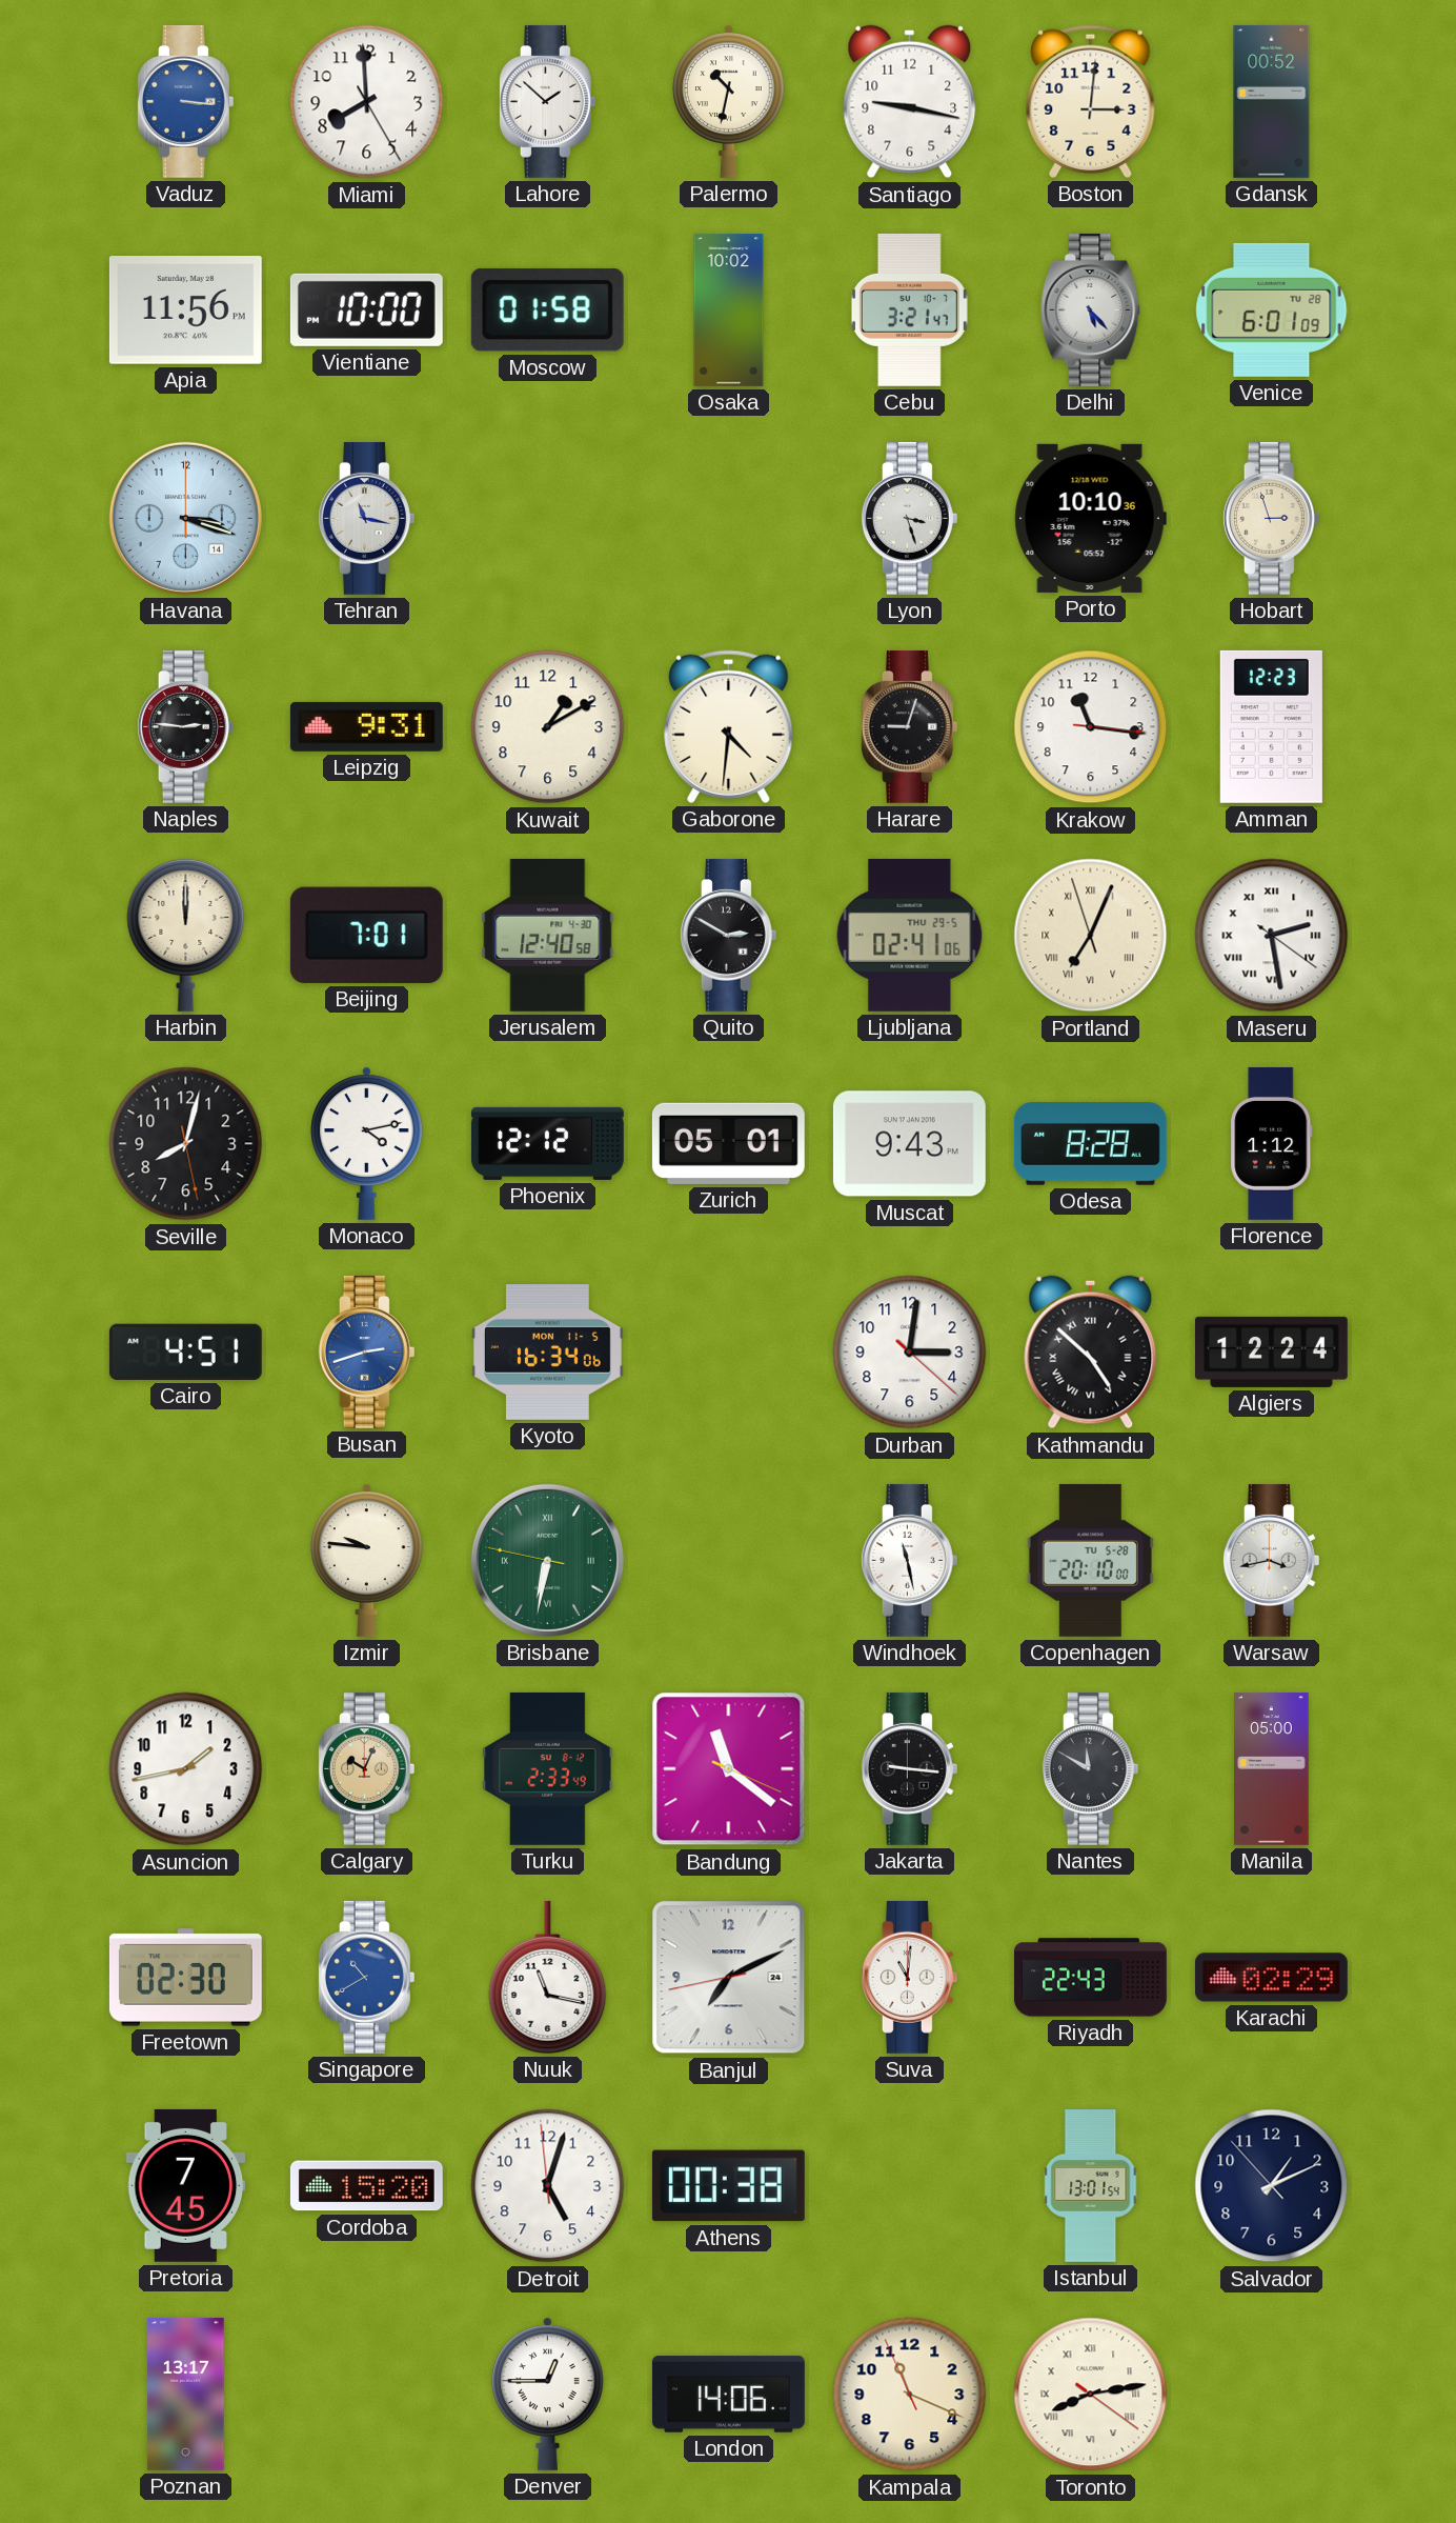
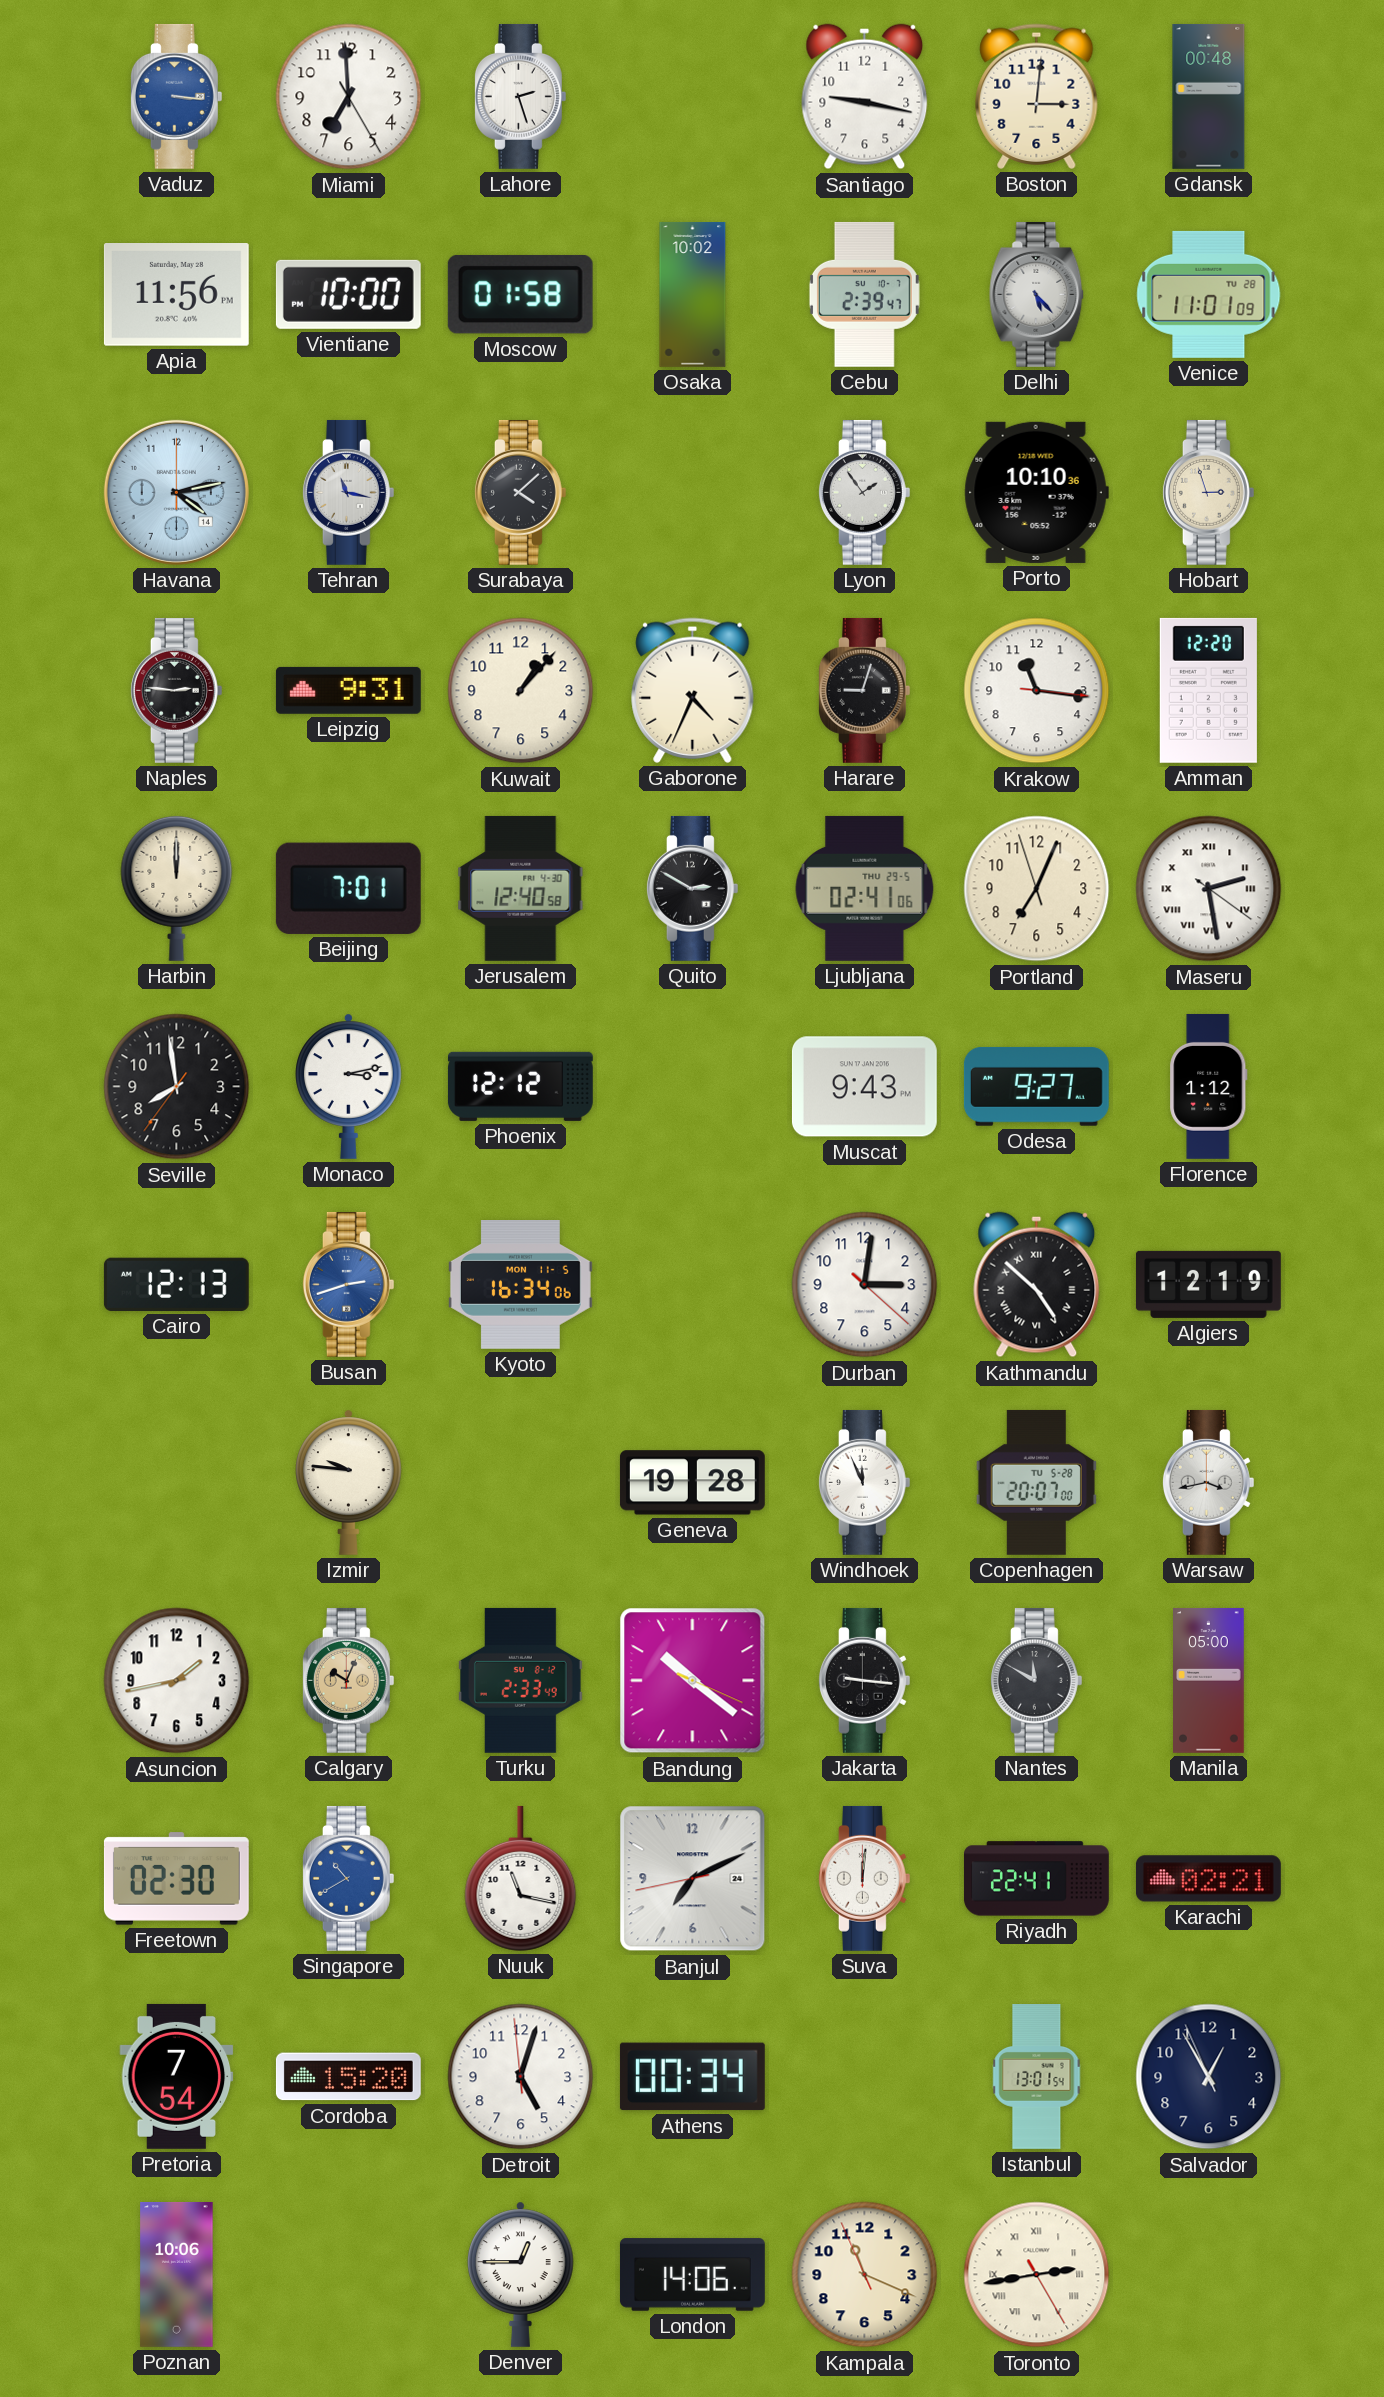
Miami: 7:59 -> 6:59
Lahore: 1:52 -> 2:27
Palermo: 10:32 -> none
Gdansk: 00:52 -> 00:48
Cebu: 3:21 -> 2:39
Venice: 6:01 -> 11:01
Havana: 3:18 -> 4:13
Surabaya: none -> 4:08
Lyon: 3:27 -> 1:54
Kuwait: 1:10 -> 1:07
Gaborone: 4:31 -> 4:34
Amman: 12:23 -> 12:20
Portland numerals: Roman -> Arabic
Seville: 8:02 -> 7:58
Monaco: 4:13 -> 3:13
Zurich: 05:01 -> none
Odesa: 8:28 -> 9:27
Cairo: 4:51 -> 12:13
Algiers: 12:24 -> 12:19
Brisbane: 6:31 -> none
Geneva: none -> 19:28
Windhoek: 11:28 -> 11:56
Copenhagen: 20:10 -> 20:07
Bandung: 11:21 -> 10:21
Suva: 11:01 -> 12:01
Riyadh: 22:43 -> 22:41
Karachi: 02:29 -> 02:21
Pretoria: 7:45 -> 7:54
Athens: 00:38 -> 00:34
Salvador: 1:10 -> 12:54
Poznan: 13:17 -> 10:06
Toronto: 8:13 -> 2:43
